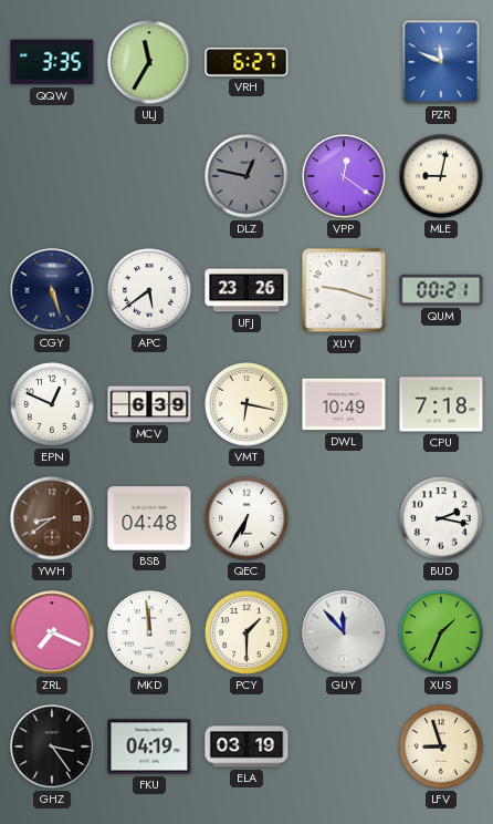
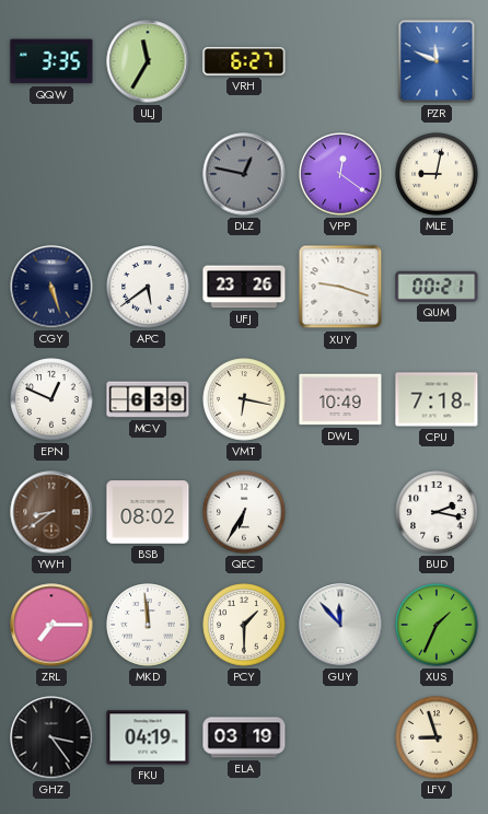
BSB: 04:48 -> 08:02
ZRL: 7:19 -> 7:15
